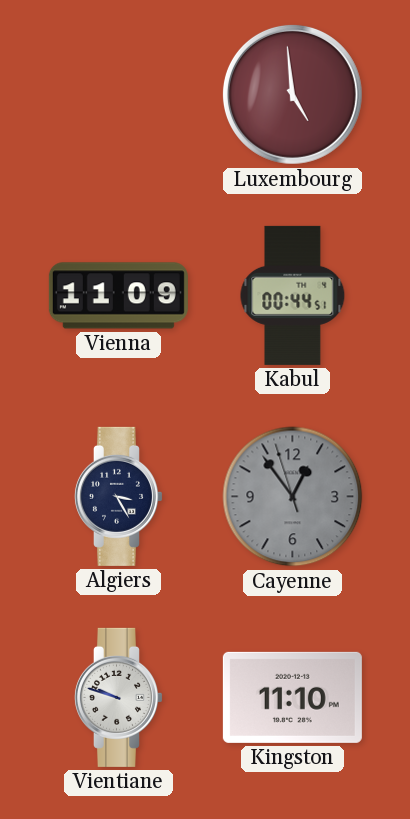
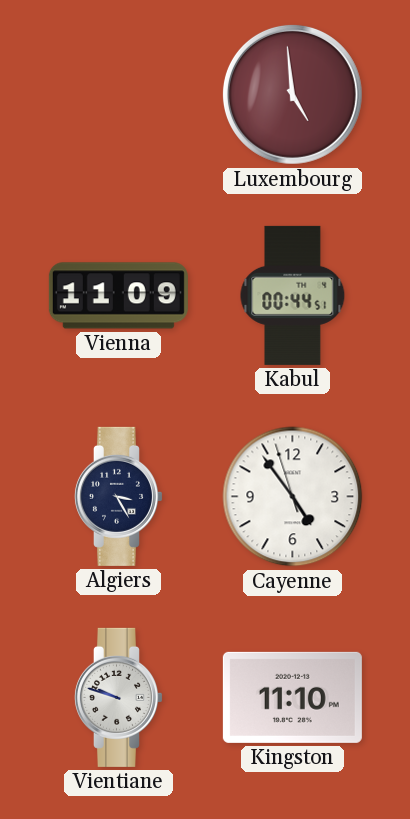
Cayenne: 12:53 -> 4:53
Cayenne dial: grey -> white
